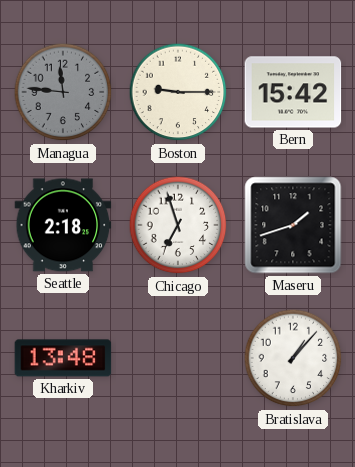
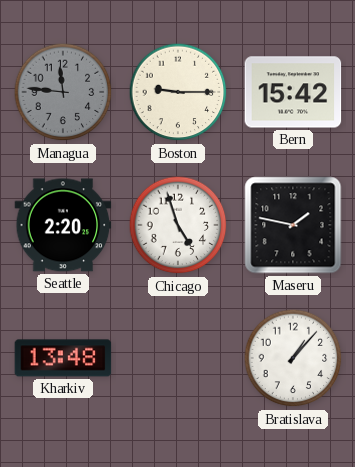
Seattle: 2:18 -> 2:20
Chicago: 6:57 -> 4:57
Maseru: 1:42 -> 1:47
